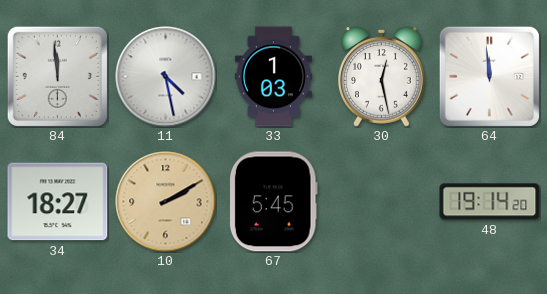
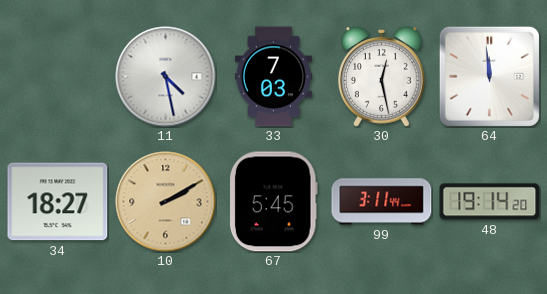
84: 11:59 -> none
33: 1:03 -> 7:03
99: none -> 3:11
